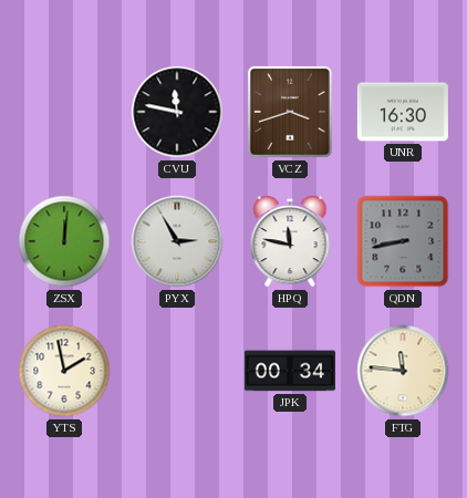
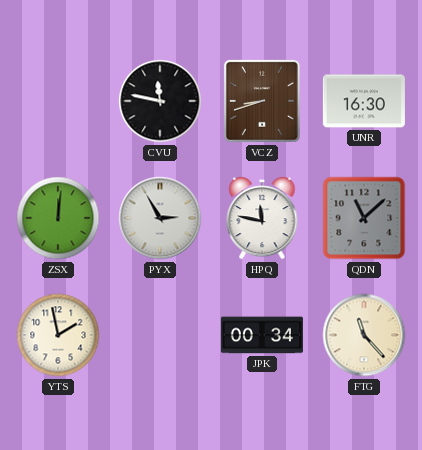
VCZ: 3:42 -> 8:42
QDN: 8:43 -> 11:08
FTG: 11:46 -> 11:23
